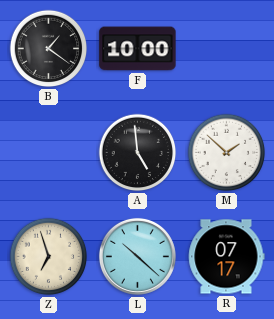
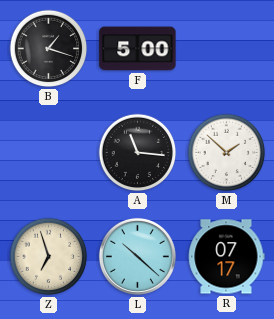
B: 1:21 -> 1:18
F: 10:00 -> 5:00
A: 4:59 -> 11:16
